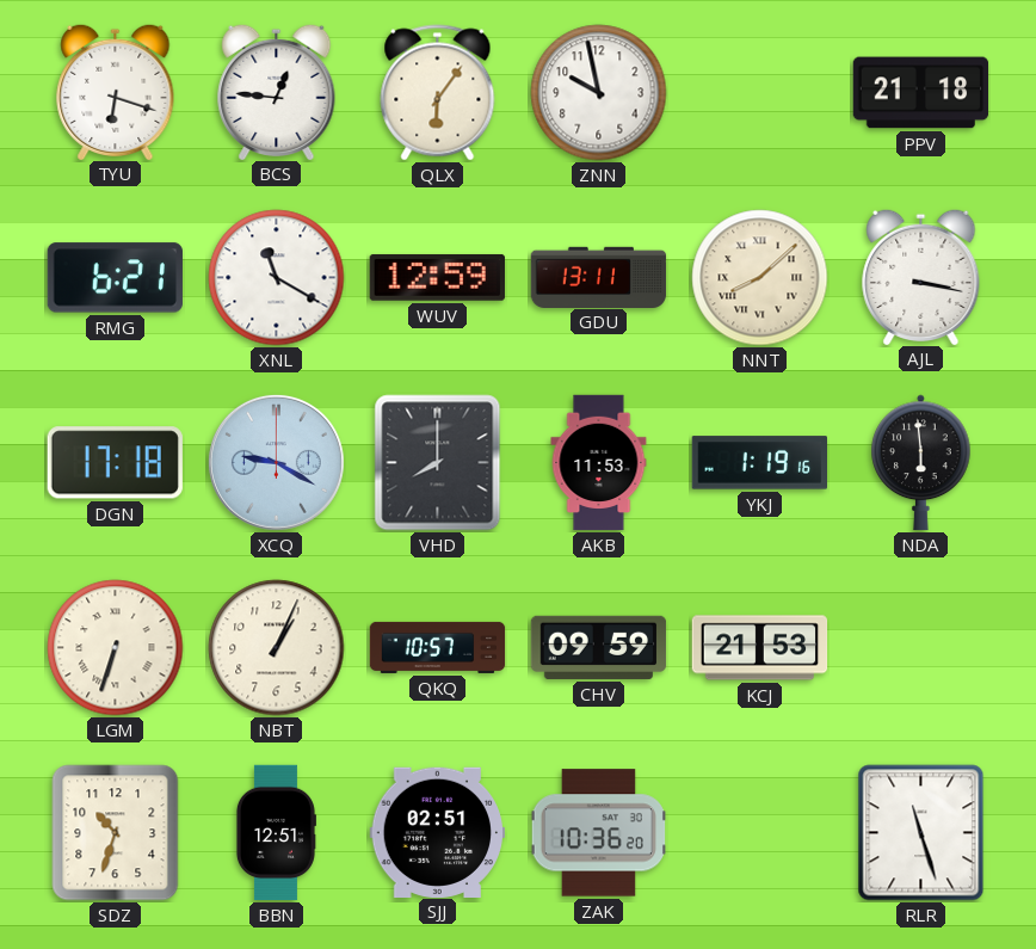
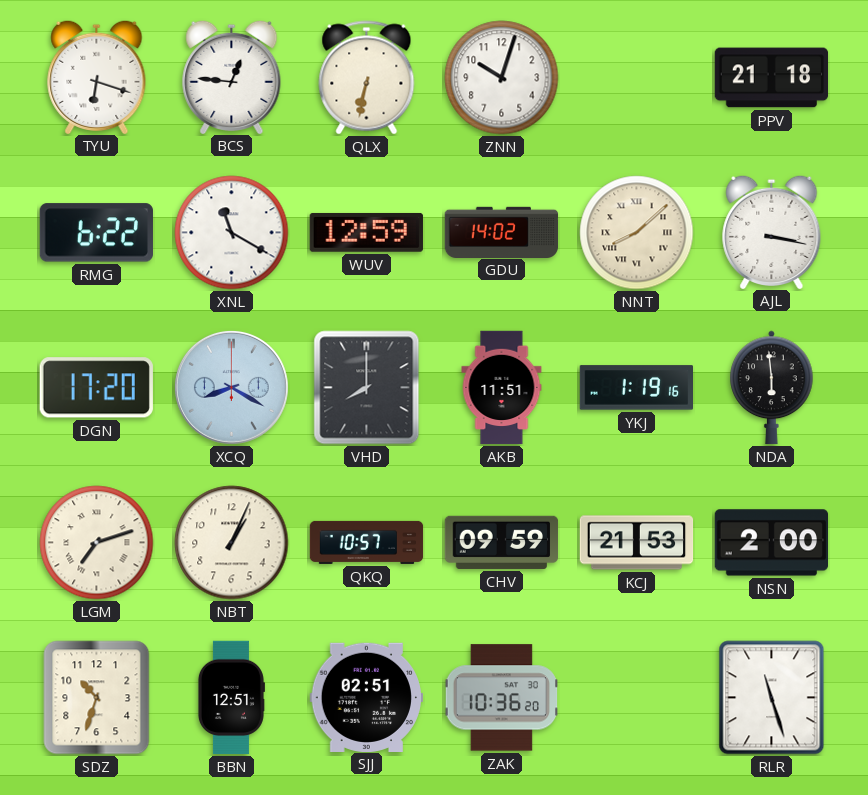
QLX: 6:06 -> 6:32
ZNN: 9:58 -> 10:03
RMG: 6:21 -> 6:22
GDU: 13:11 -> 14:02
DGN: 17:18 -> 17:20
XCQ: 9:20 -> 8:20
AKB: 11:53 -> 11:51
LGM: 6:33 -> 7:12
NSN: none -> 2:00
